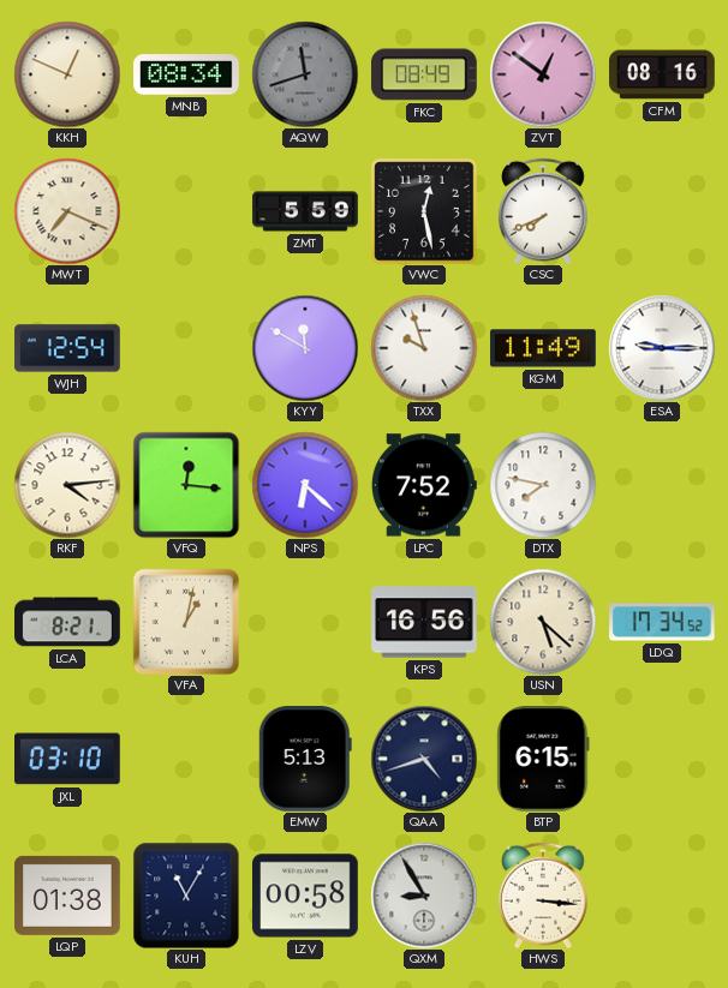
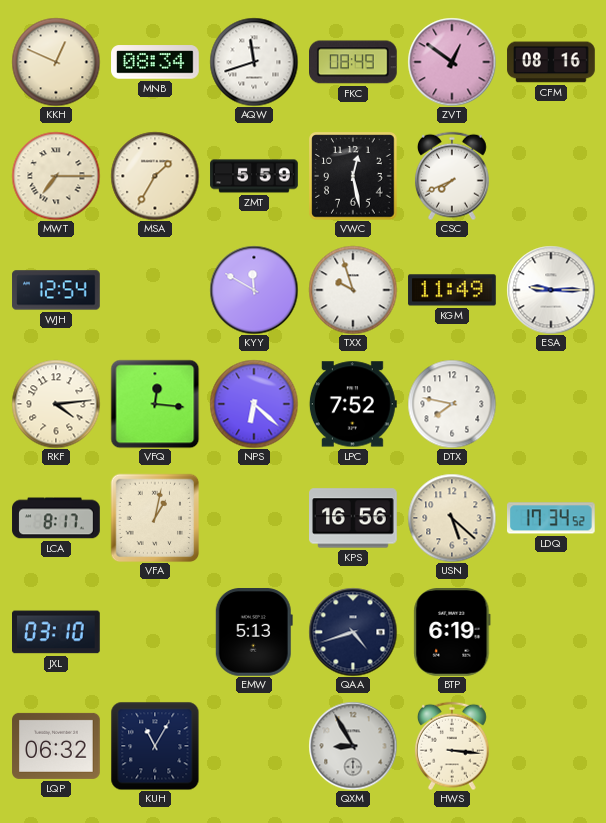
AQW dial: grey -> white
MWT: 7:19 -> 7:15
MSA: none -> 1:35
LCA: 8:21 -> 8:17
BTP: 6:15 -> 6:19
LQP: 01:38 -> 06:32
LZV: 00:58 -> none
